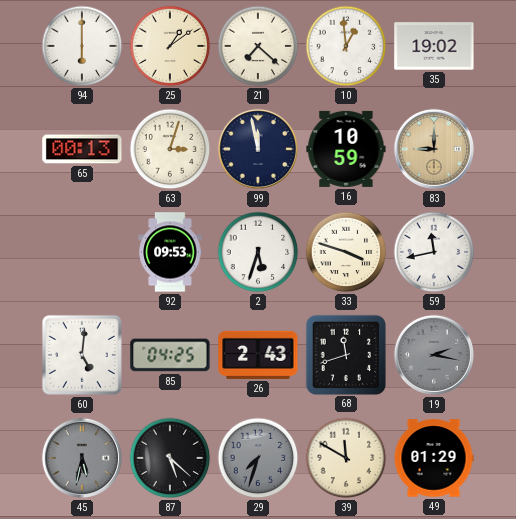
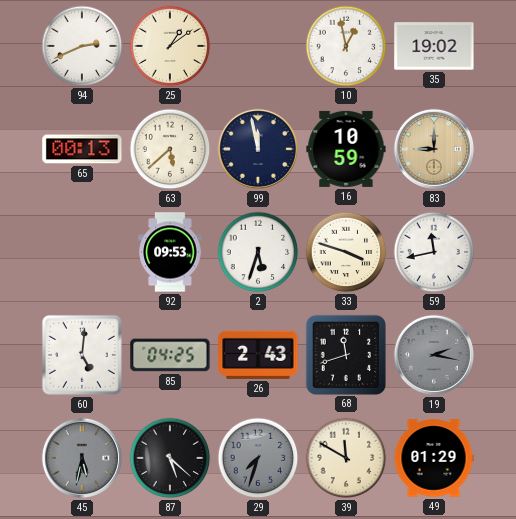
94: 6:00 -> 2:41
21: 7:22 -> none
10: 12:59 -> 12:58
63: 3:03 -> 5:38
